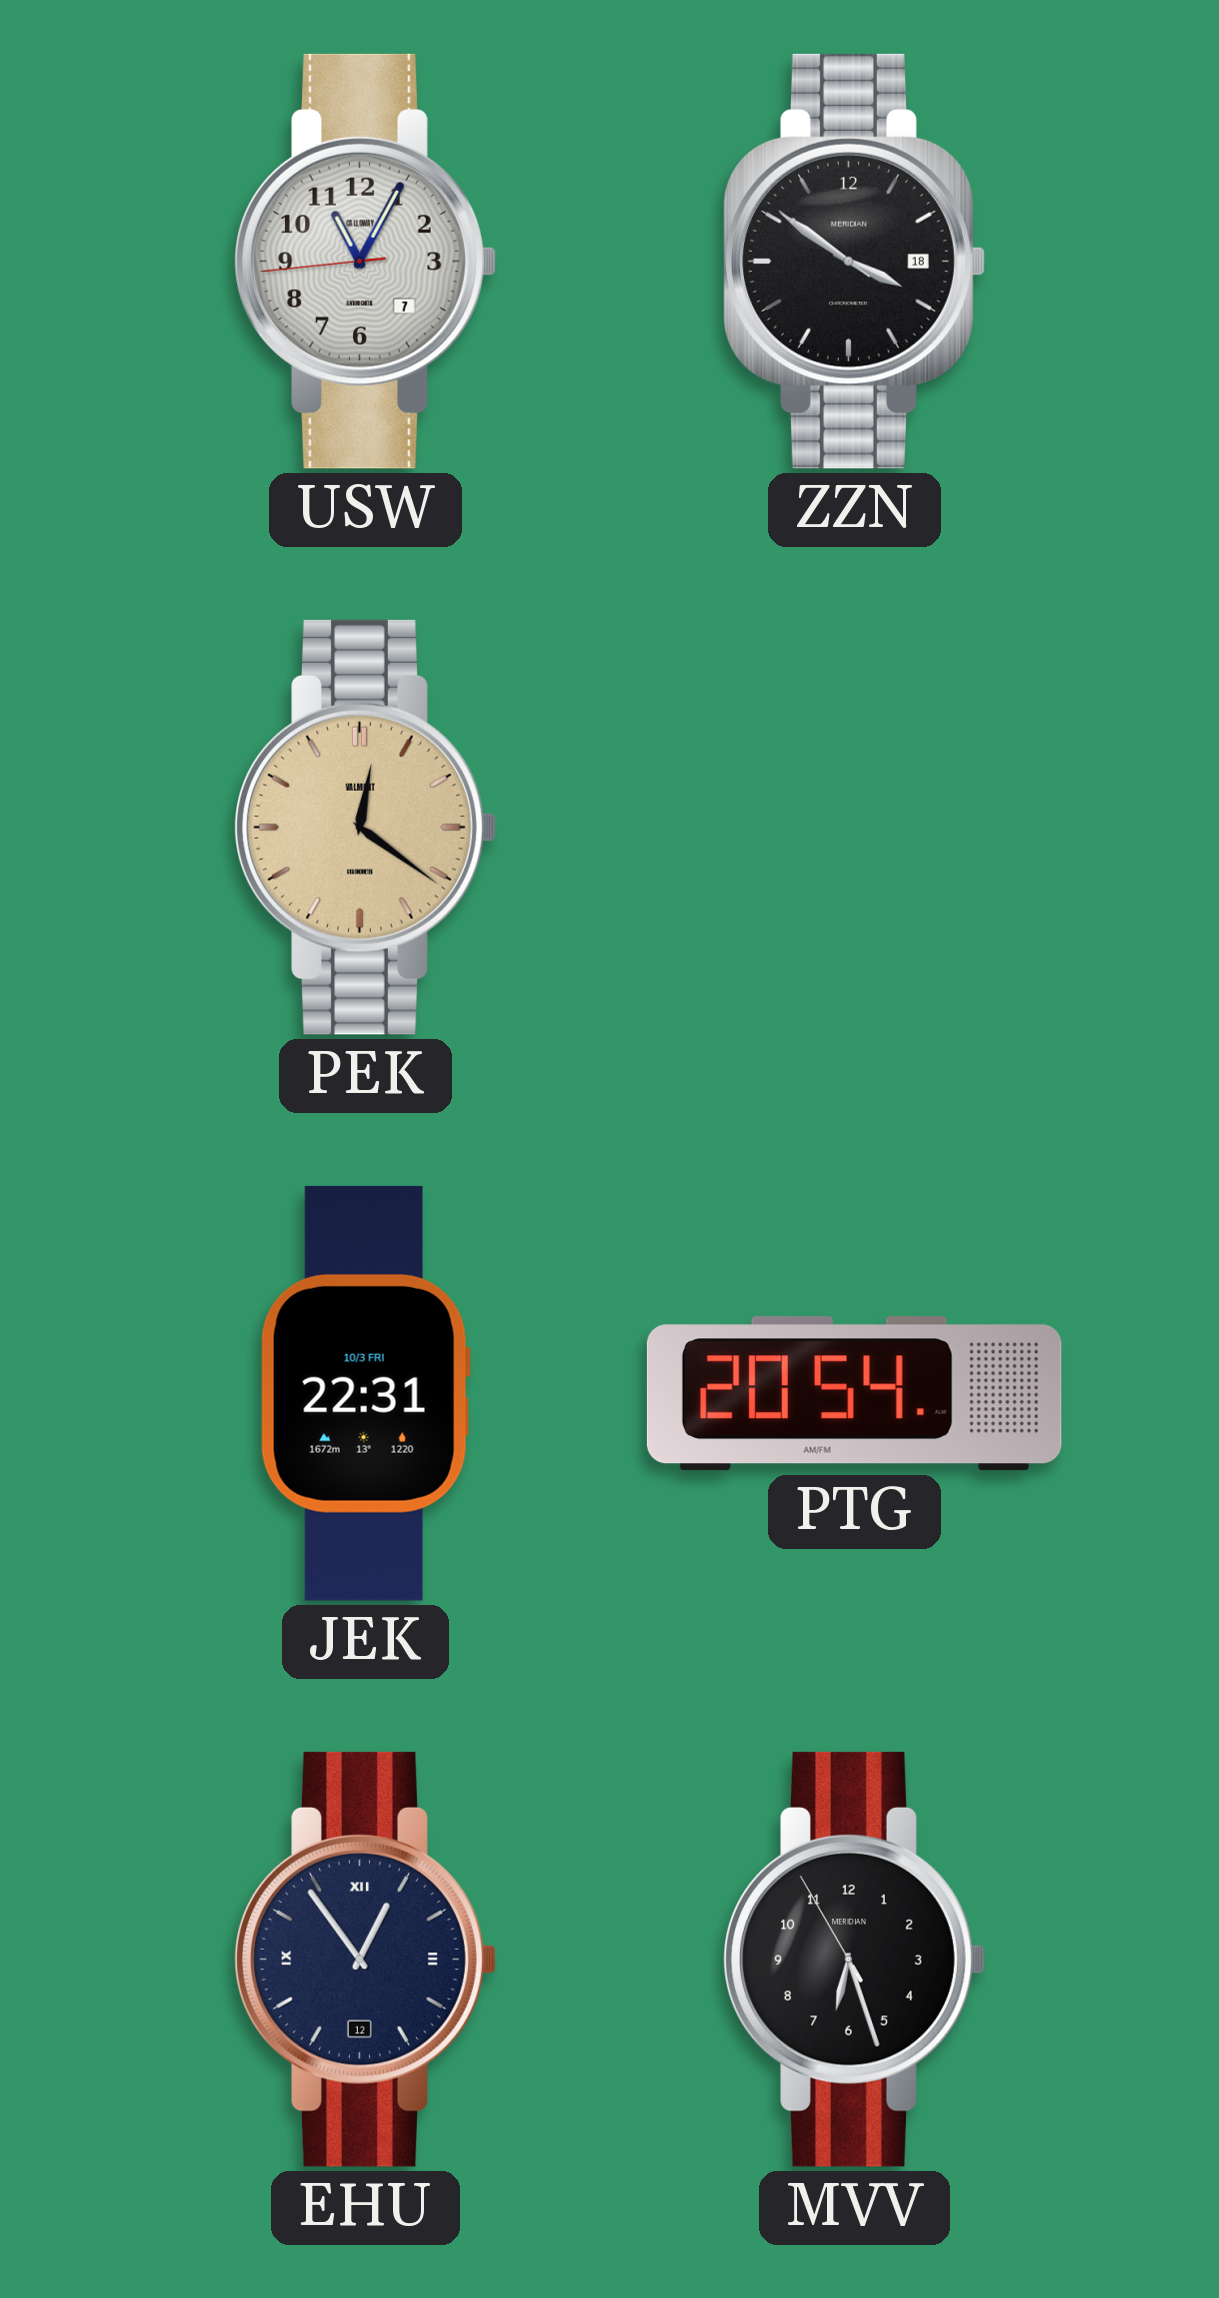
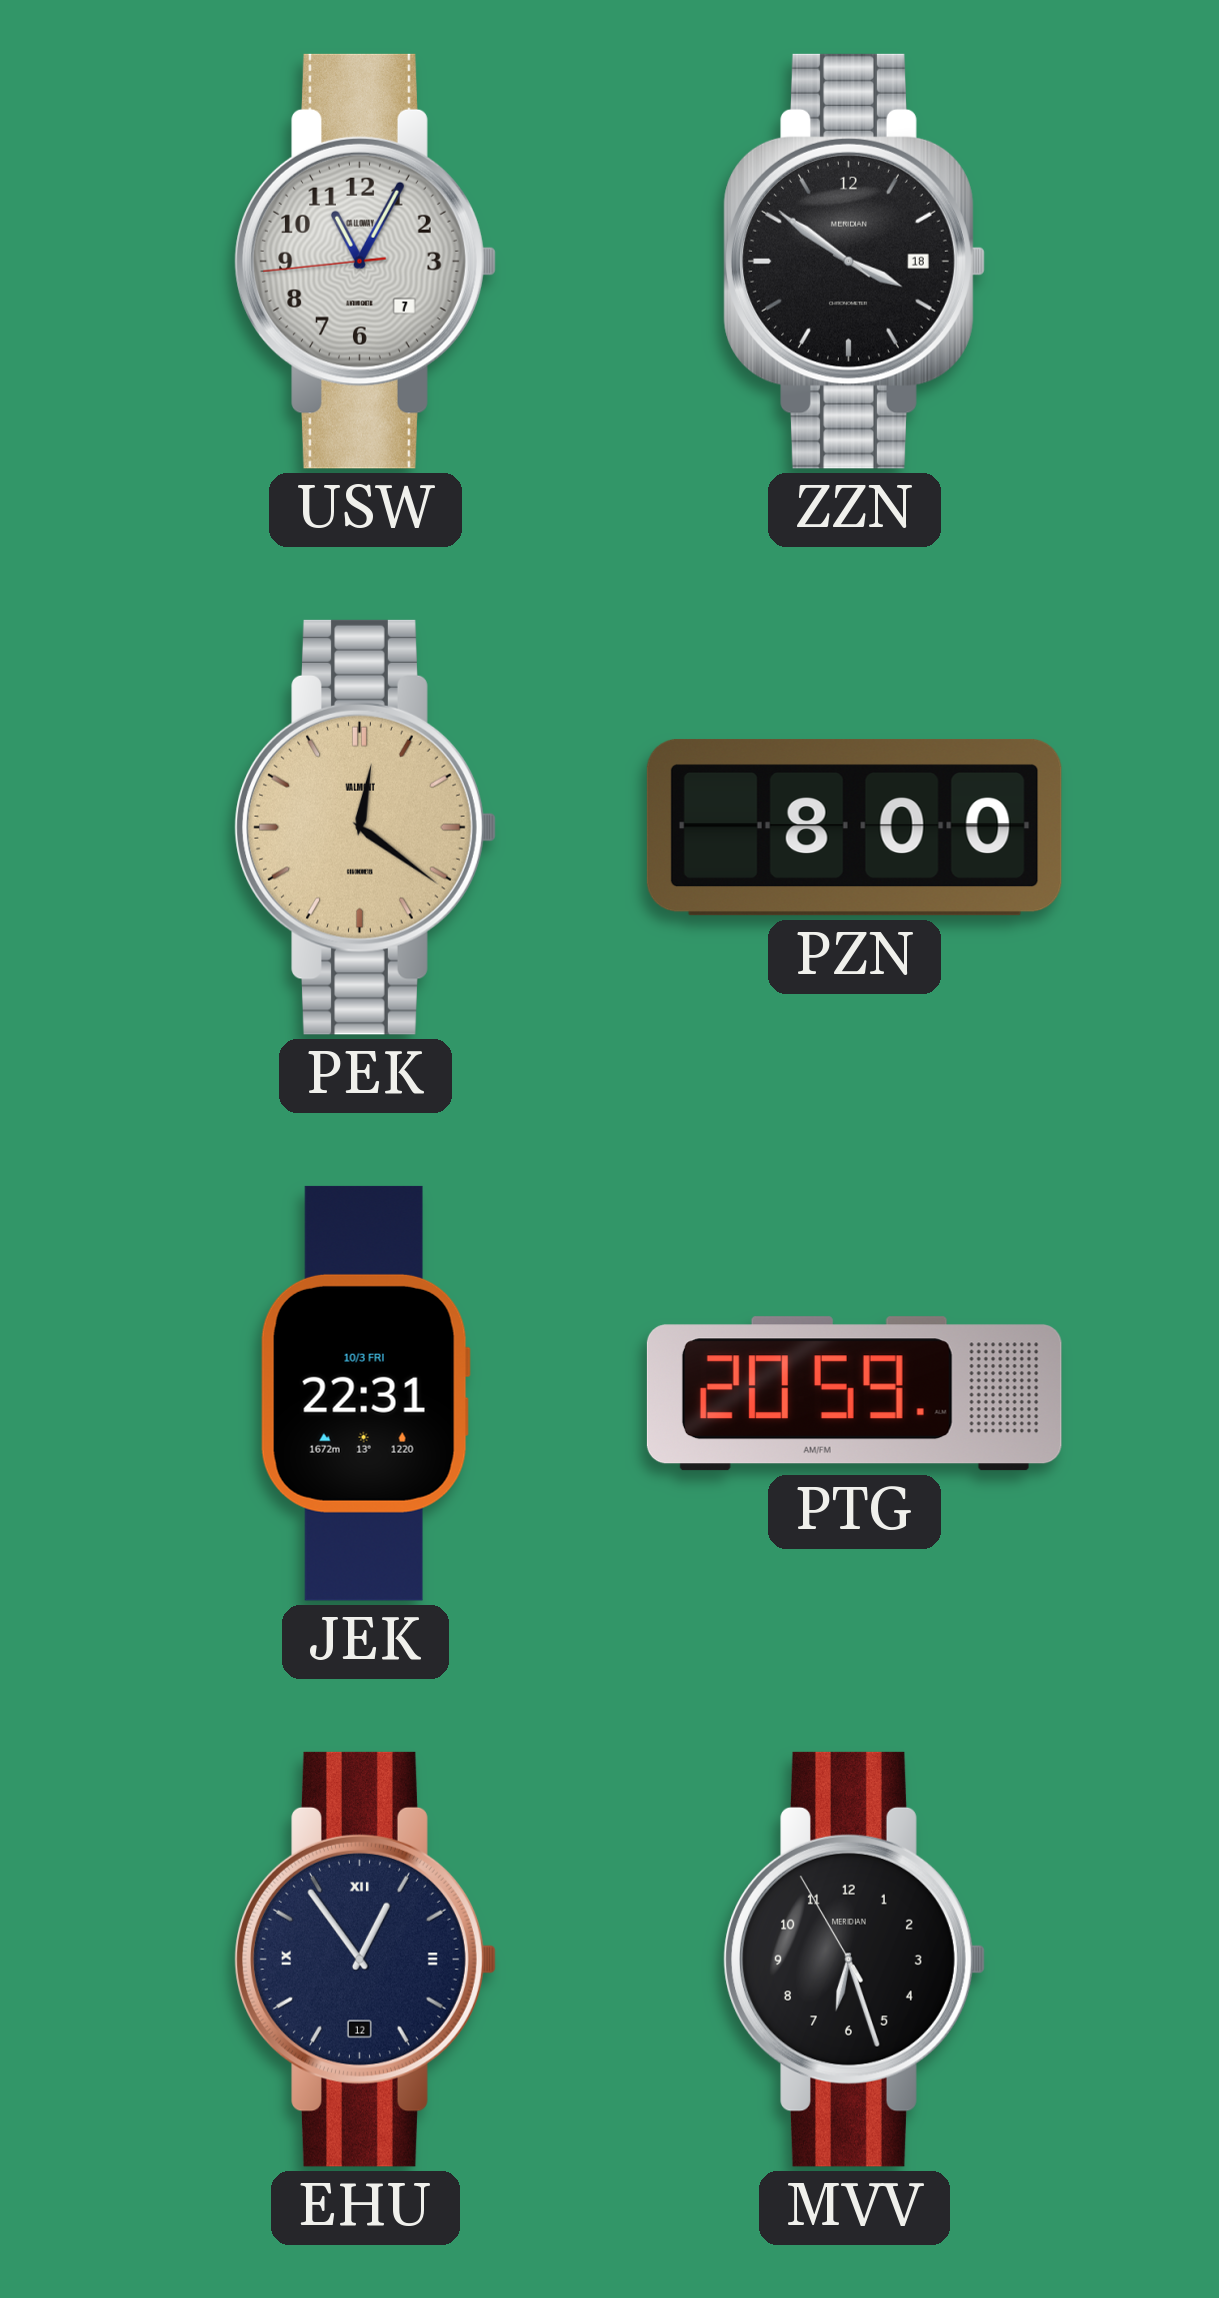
PZN: none -> 8:00
PTG: 20:54 -> 20:59
